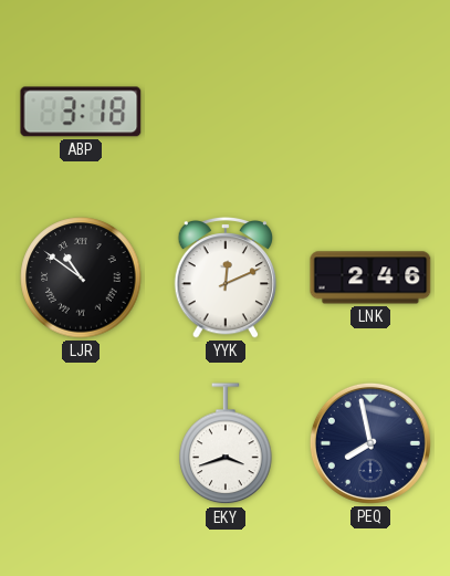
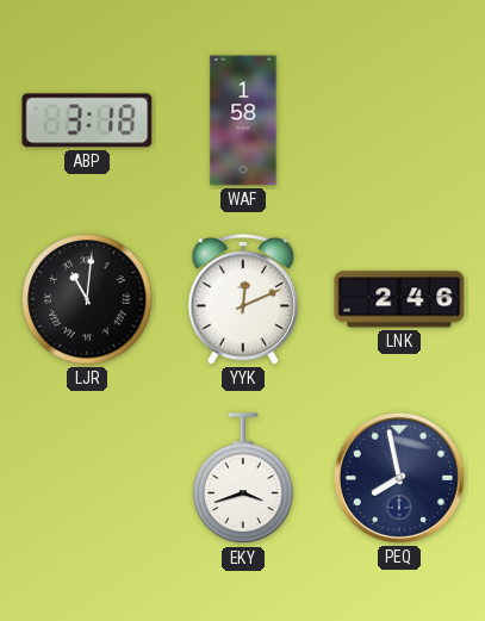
WAF: none -> 1:58
LJR: 10:51 -> 11:01
